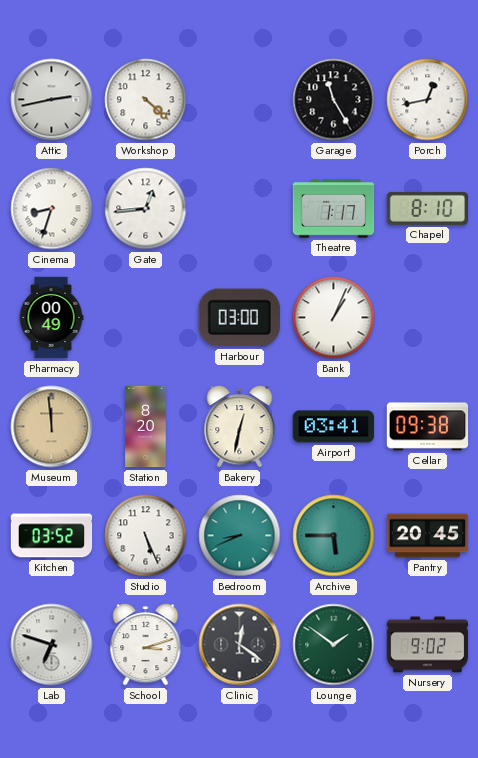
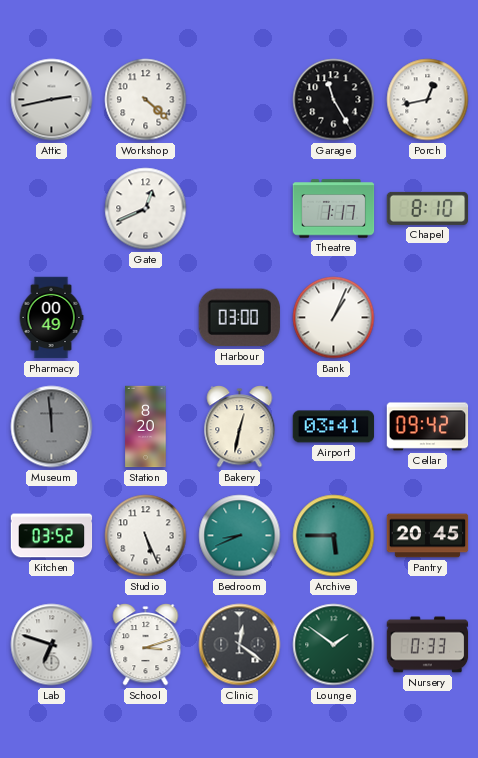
Cinema: 8:33 -> none
Gate: 12:44 -> 12:41
Museum dial: champagne -> grey
Cellar: 09:38 -> 09:42
Nursery: 9:02 -> 0:33
